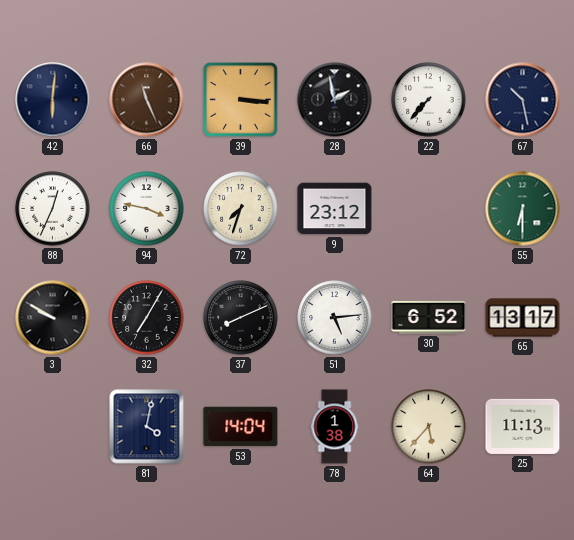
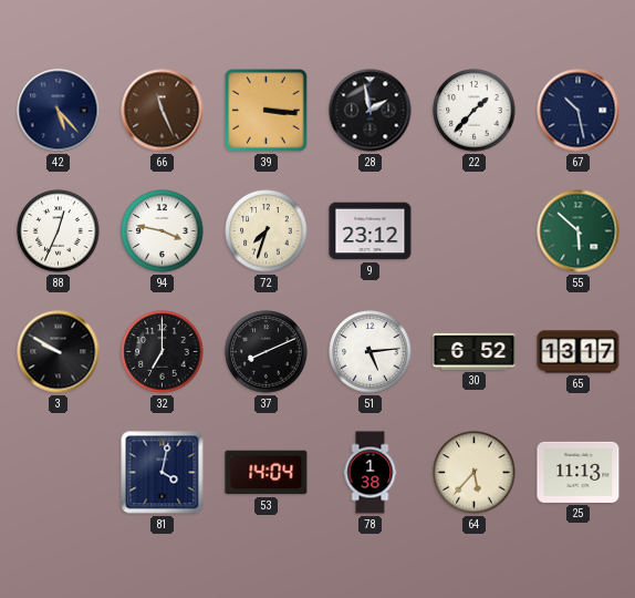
42: 6:01 -> 5:23
22: 7:37 -> 1:37
55: 6:30 -> 5:52
32: 7:05 -> 7:00
